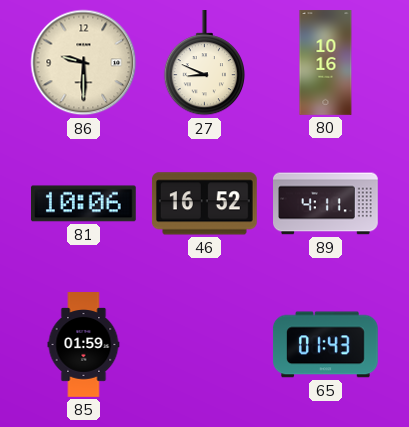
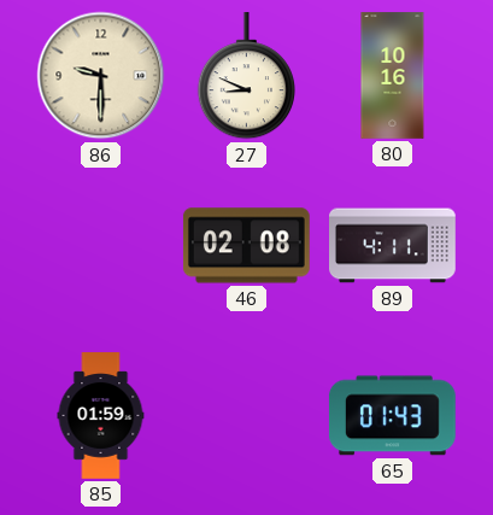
81: 10:06 -> none
46: 16:52 -> 02:08
